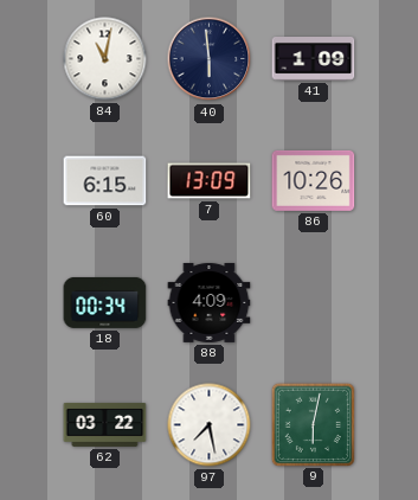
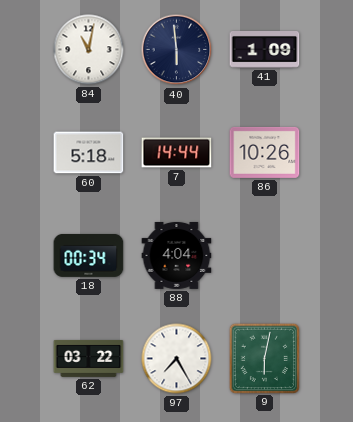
60: 6:15 -> 5:18
7: 13:09 -> 14:44
88: 4:09 -> 4:04
97: 7:28 -> 7:25
